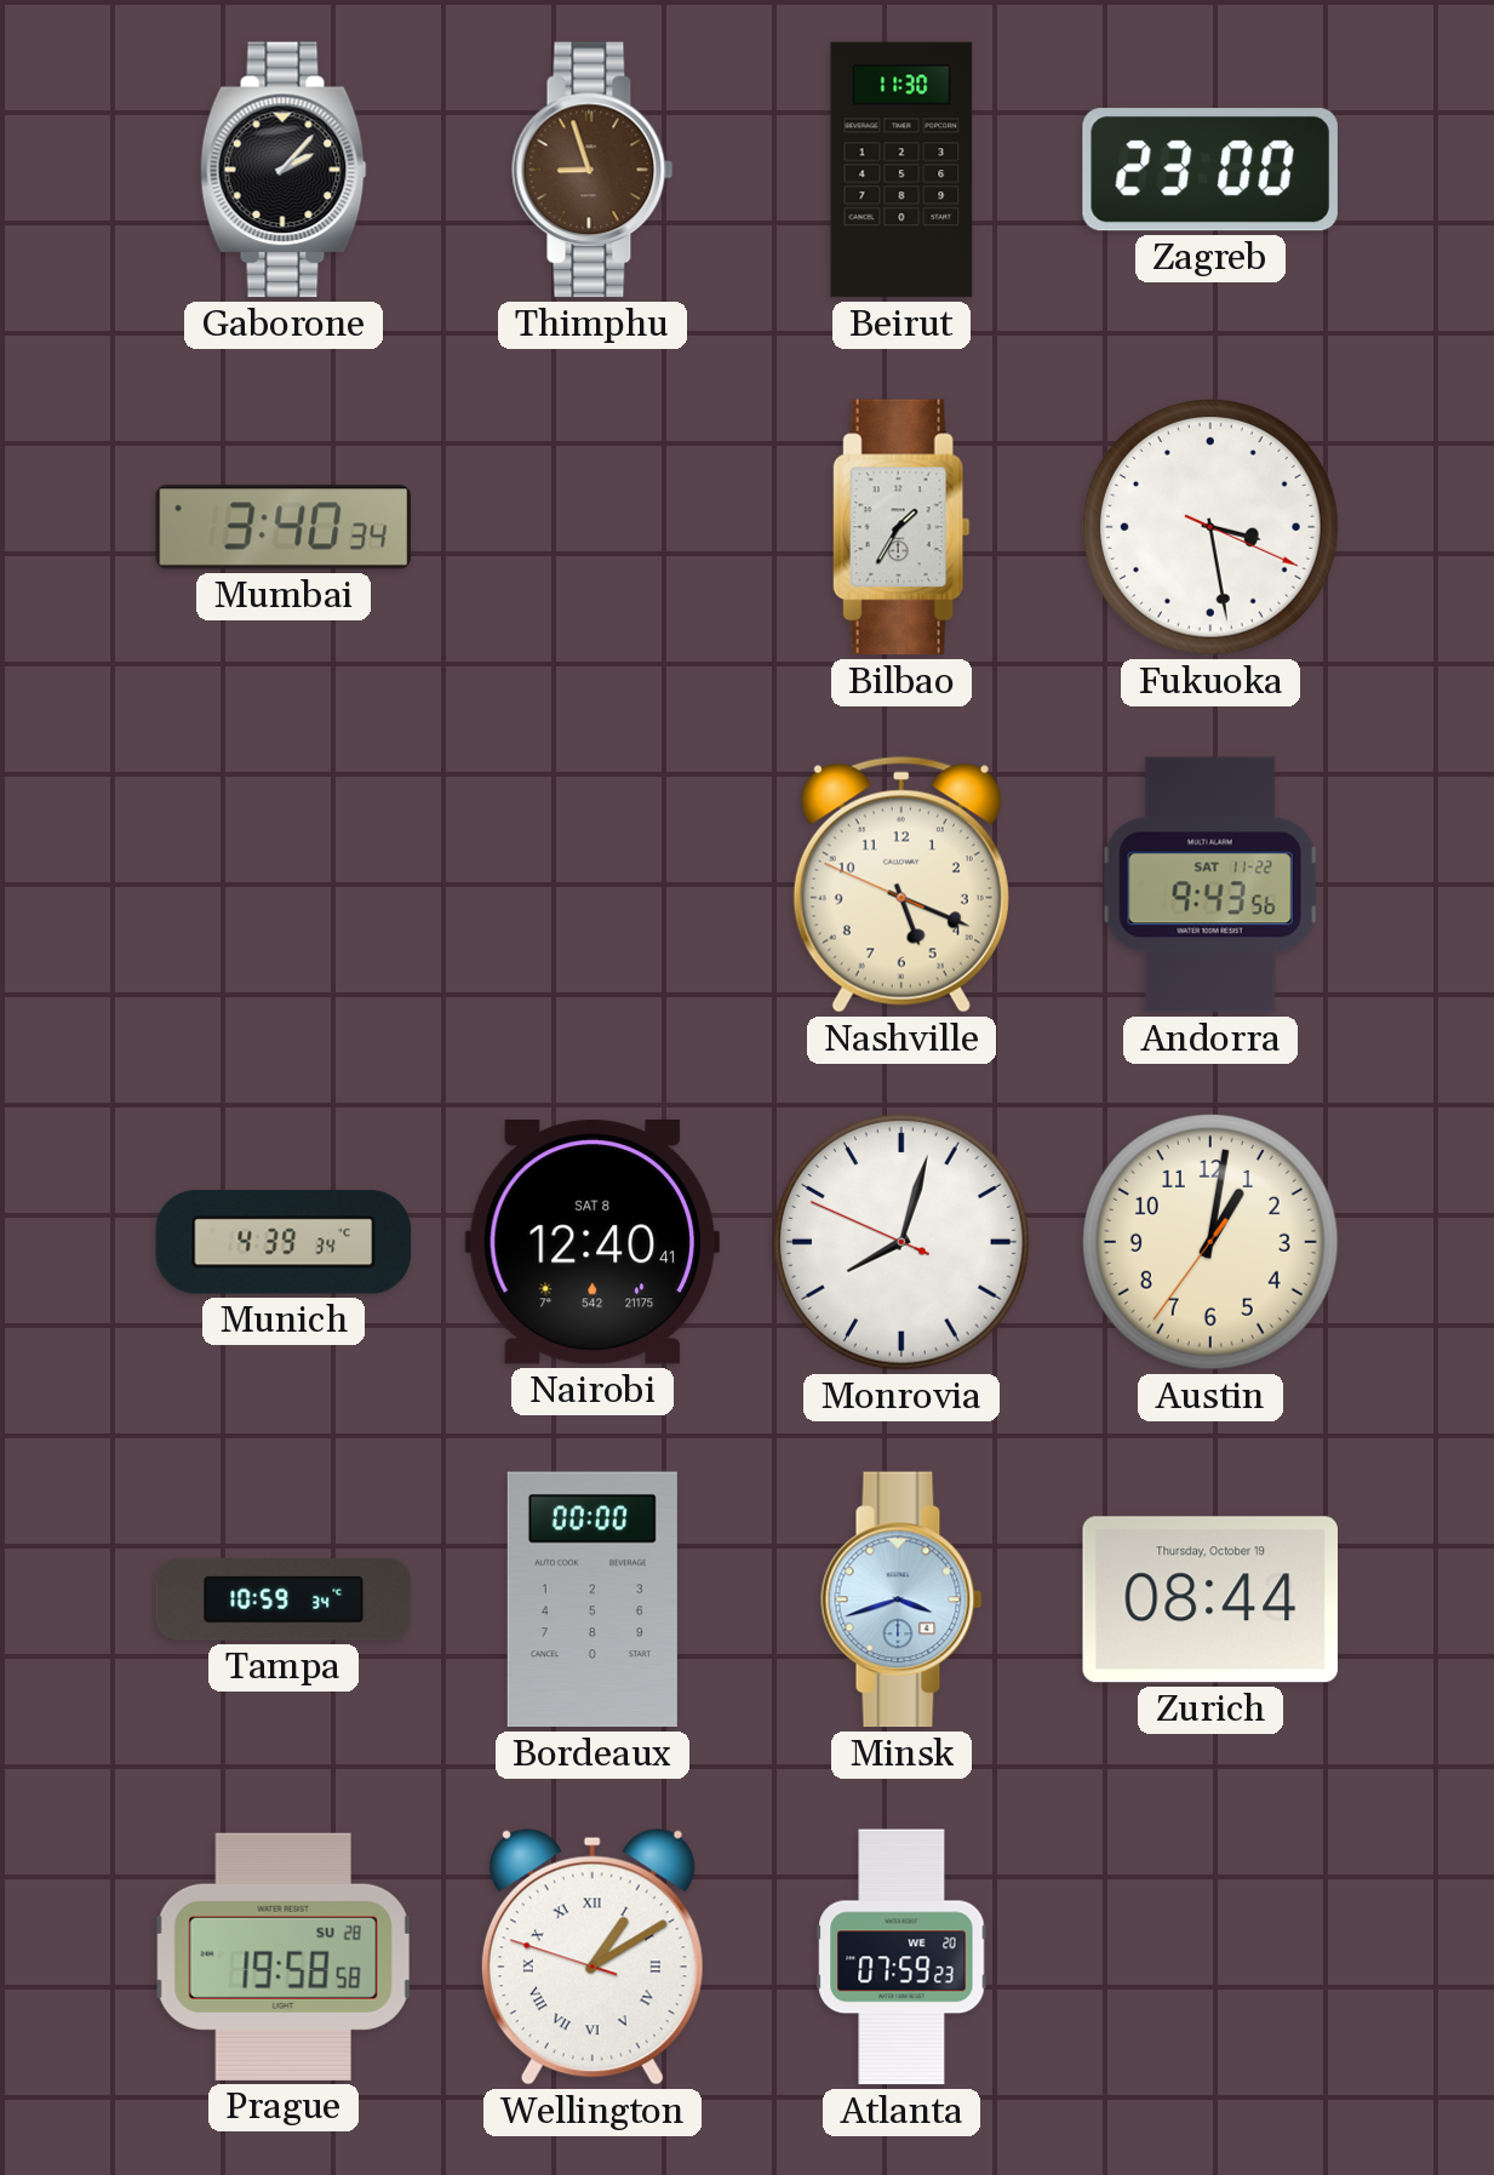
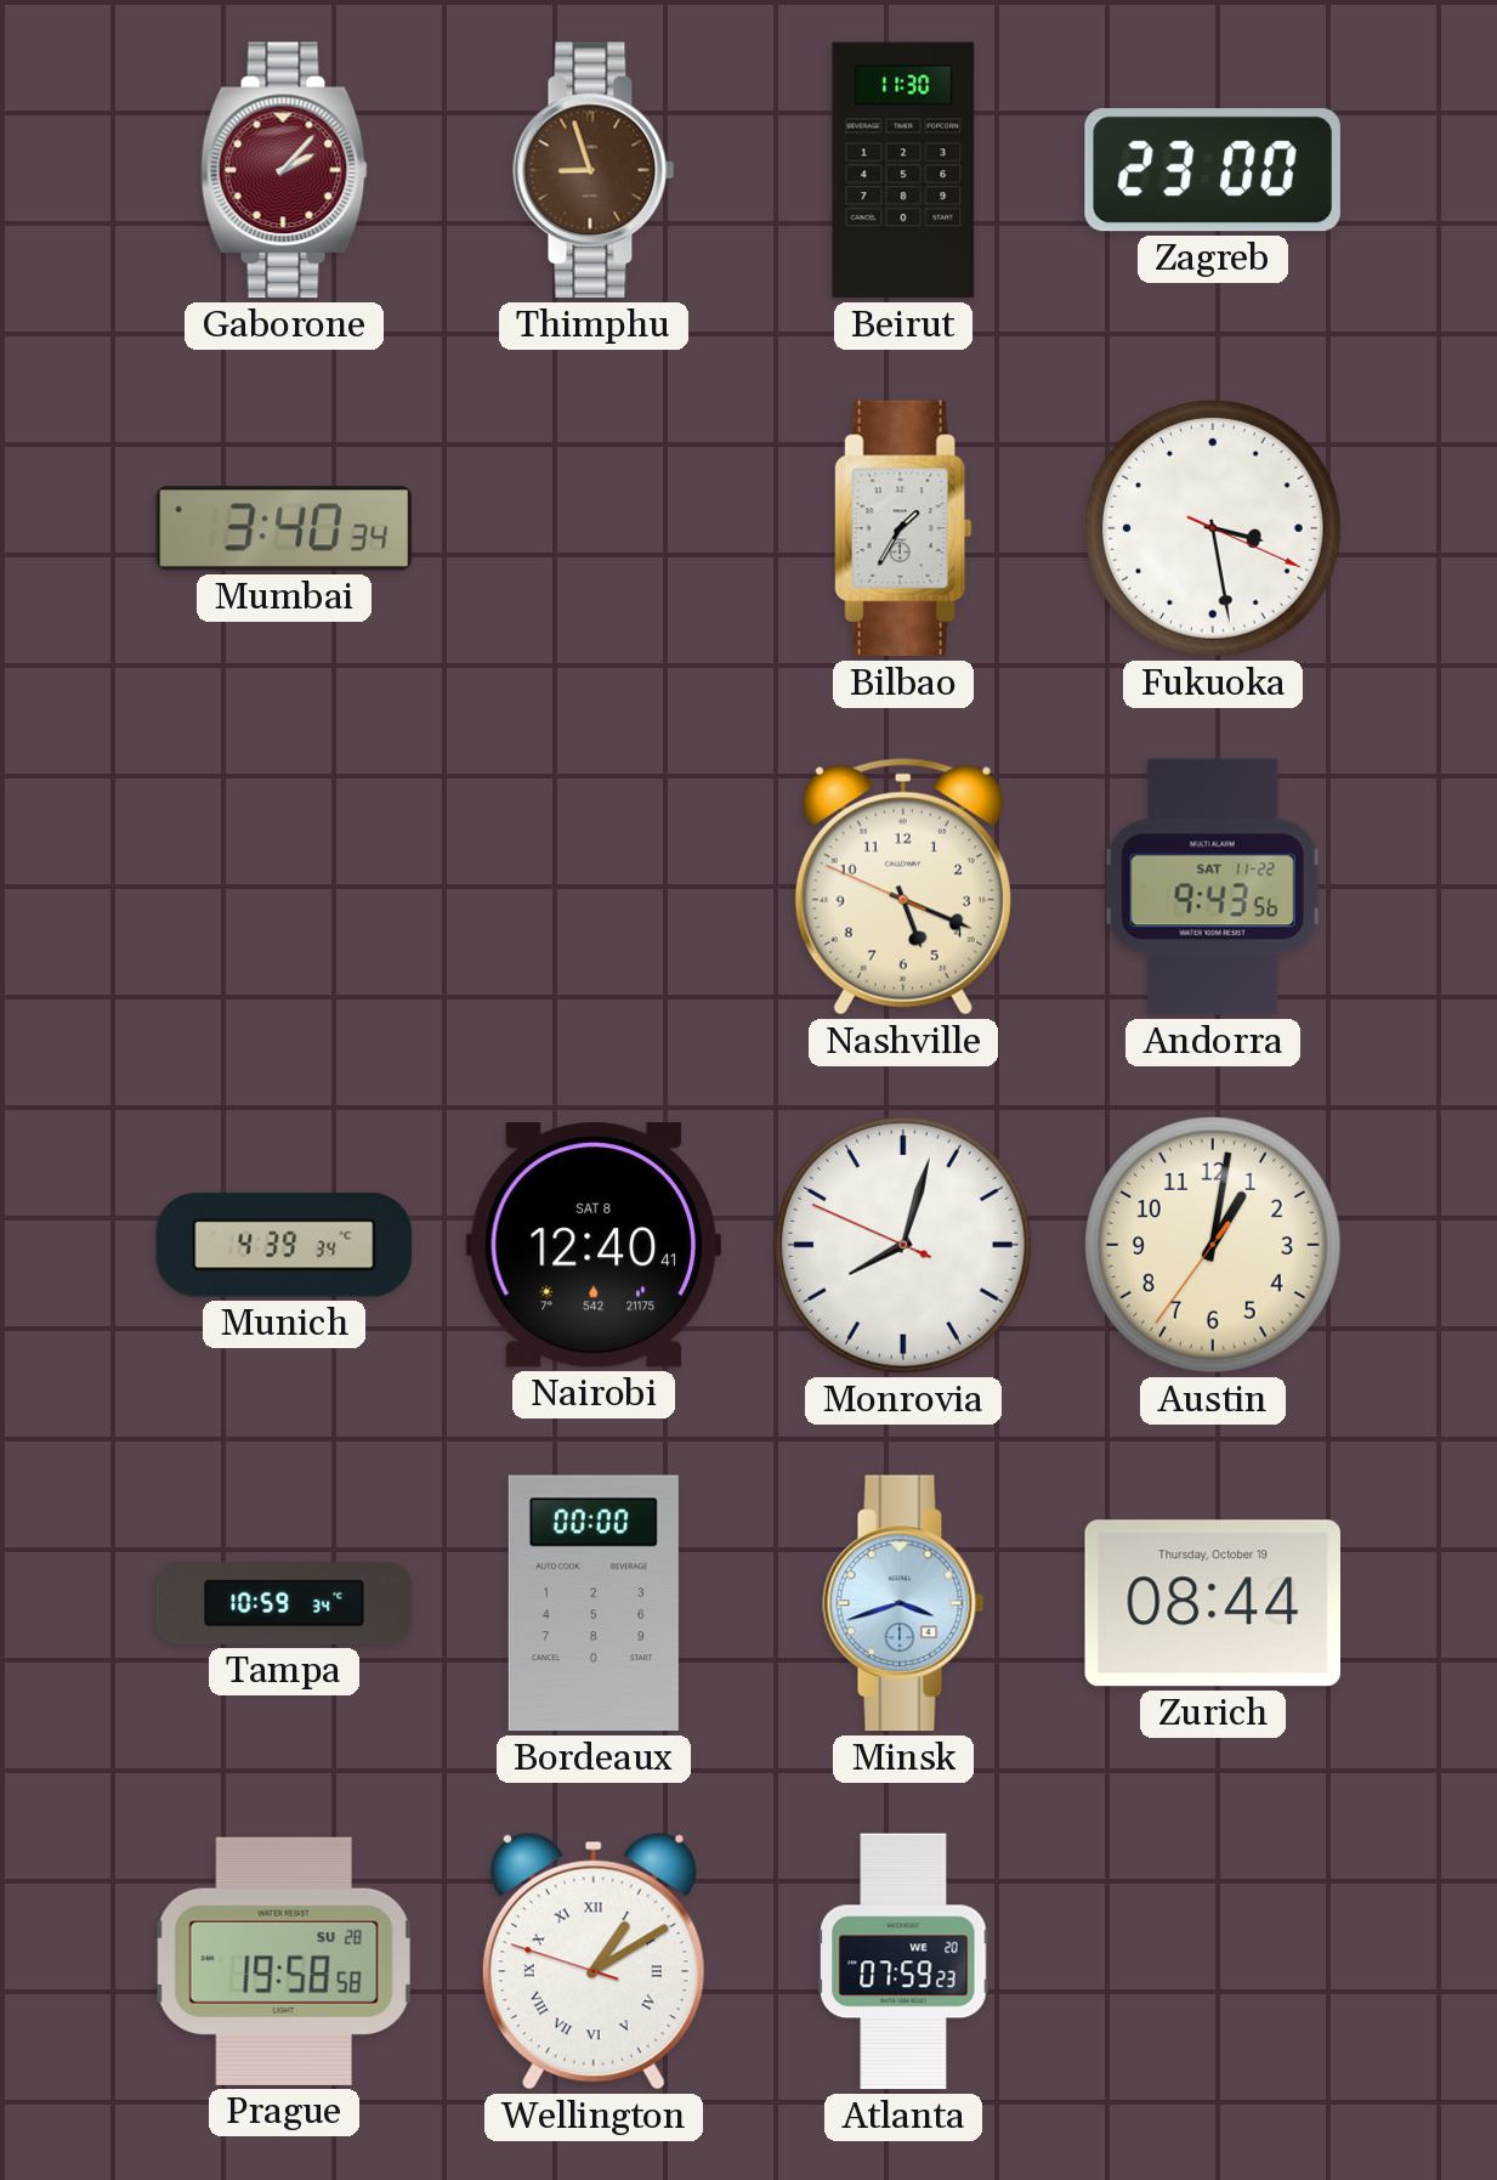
Gaborone dial: black -> burgundy
